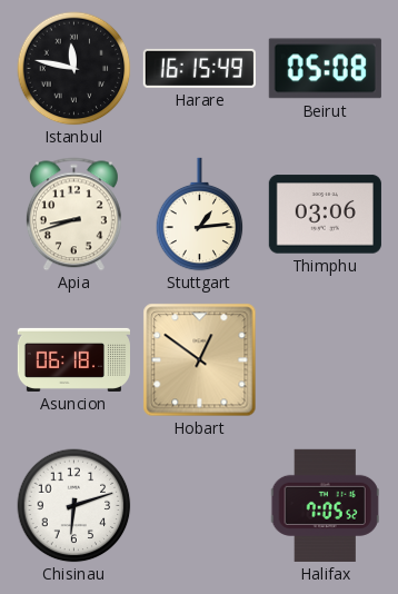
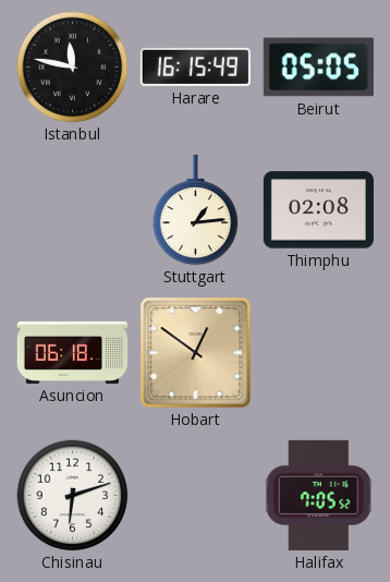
Beirut: 05:08 -> 05:05
Apia: 8:42 -> none
Thimphu: 03:06 -> 02:08
